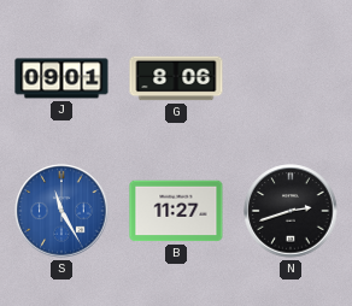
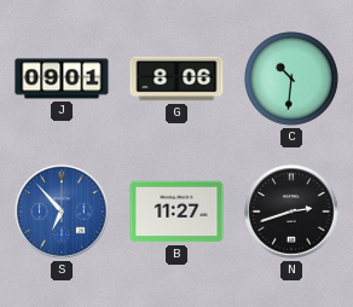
C: none -> 10:31
S: 11:25 -> 6:53
